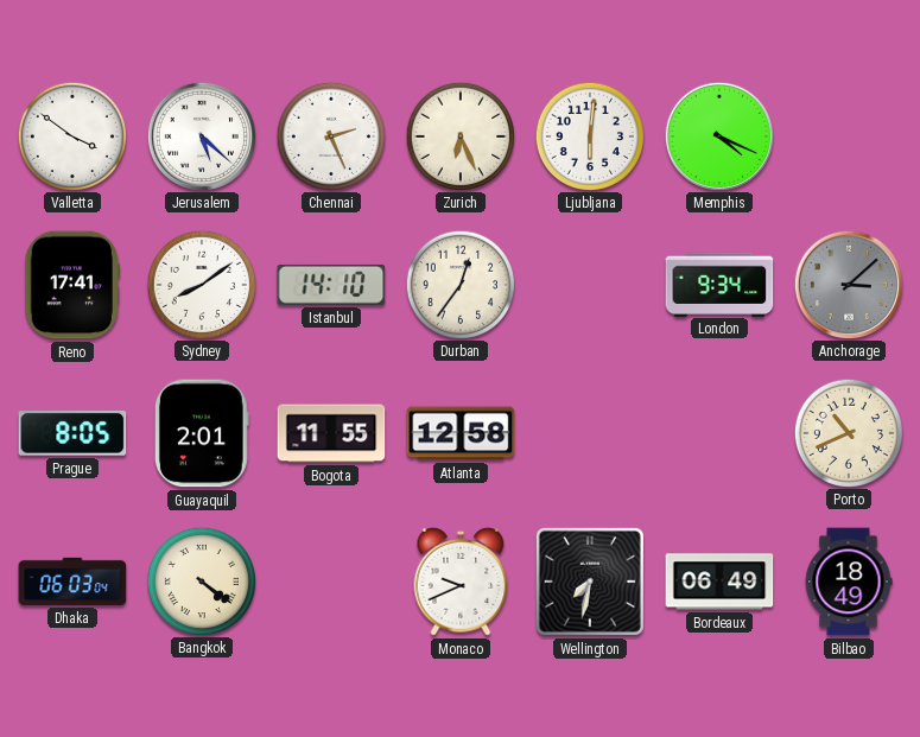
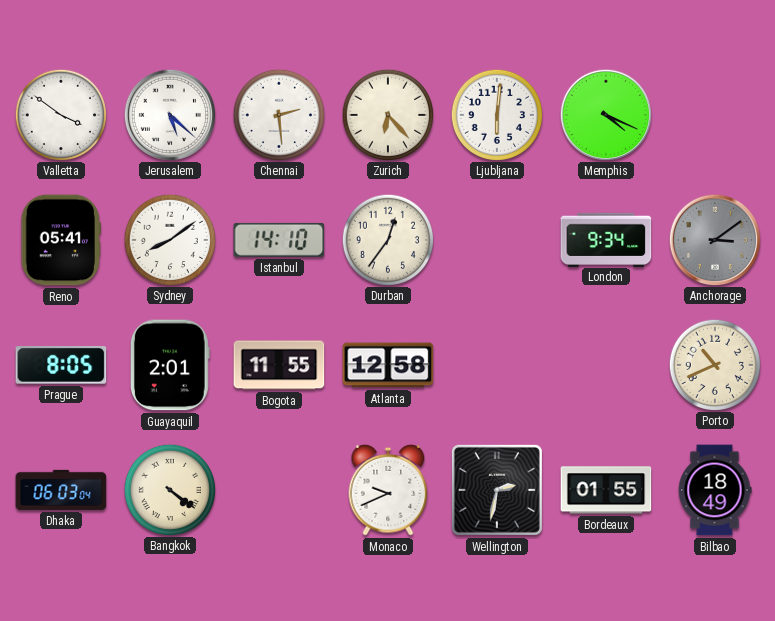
Chennai: 2:26 -> 2:29
Zurich: 6:26 -> 6:23
Reno: 17:41 -> 05:41
Anchorage: 3:08 -> 3:09
Wellington: 7:32 -> 2:32
Bordeaux: 06:49 -> 01:55
